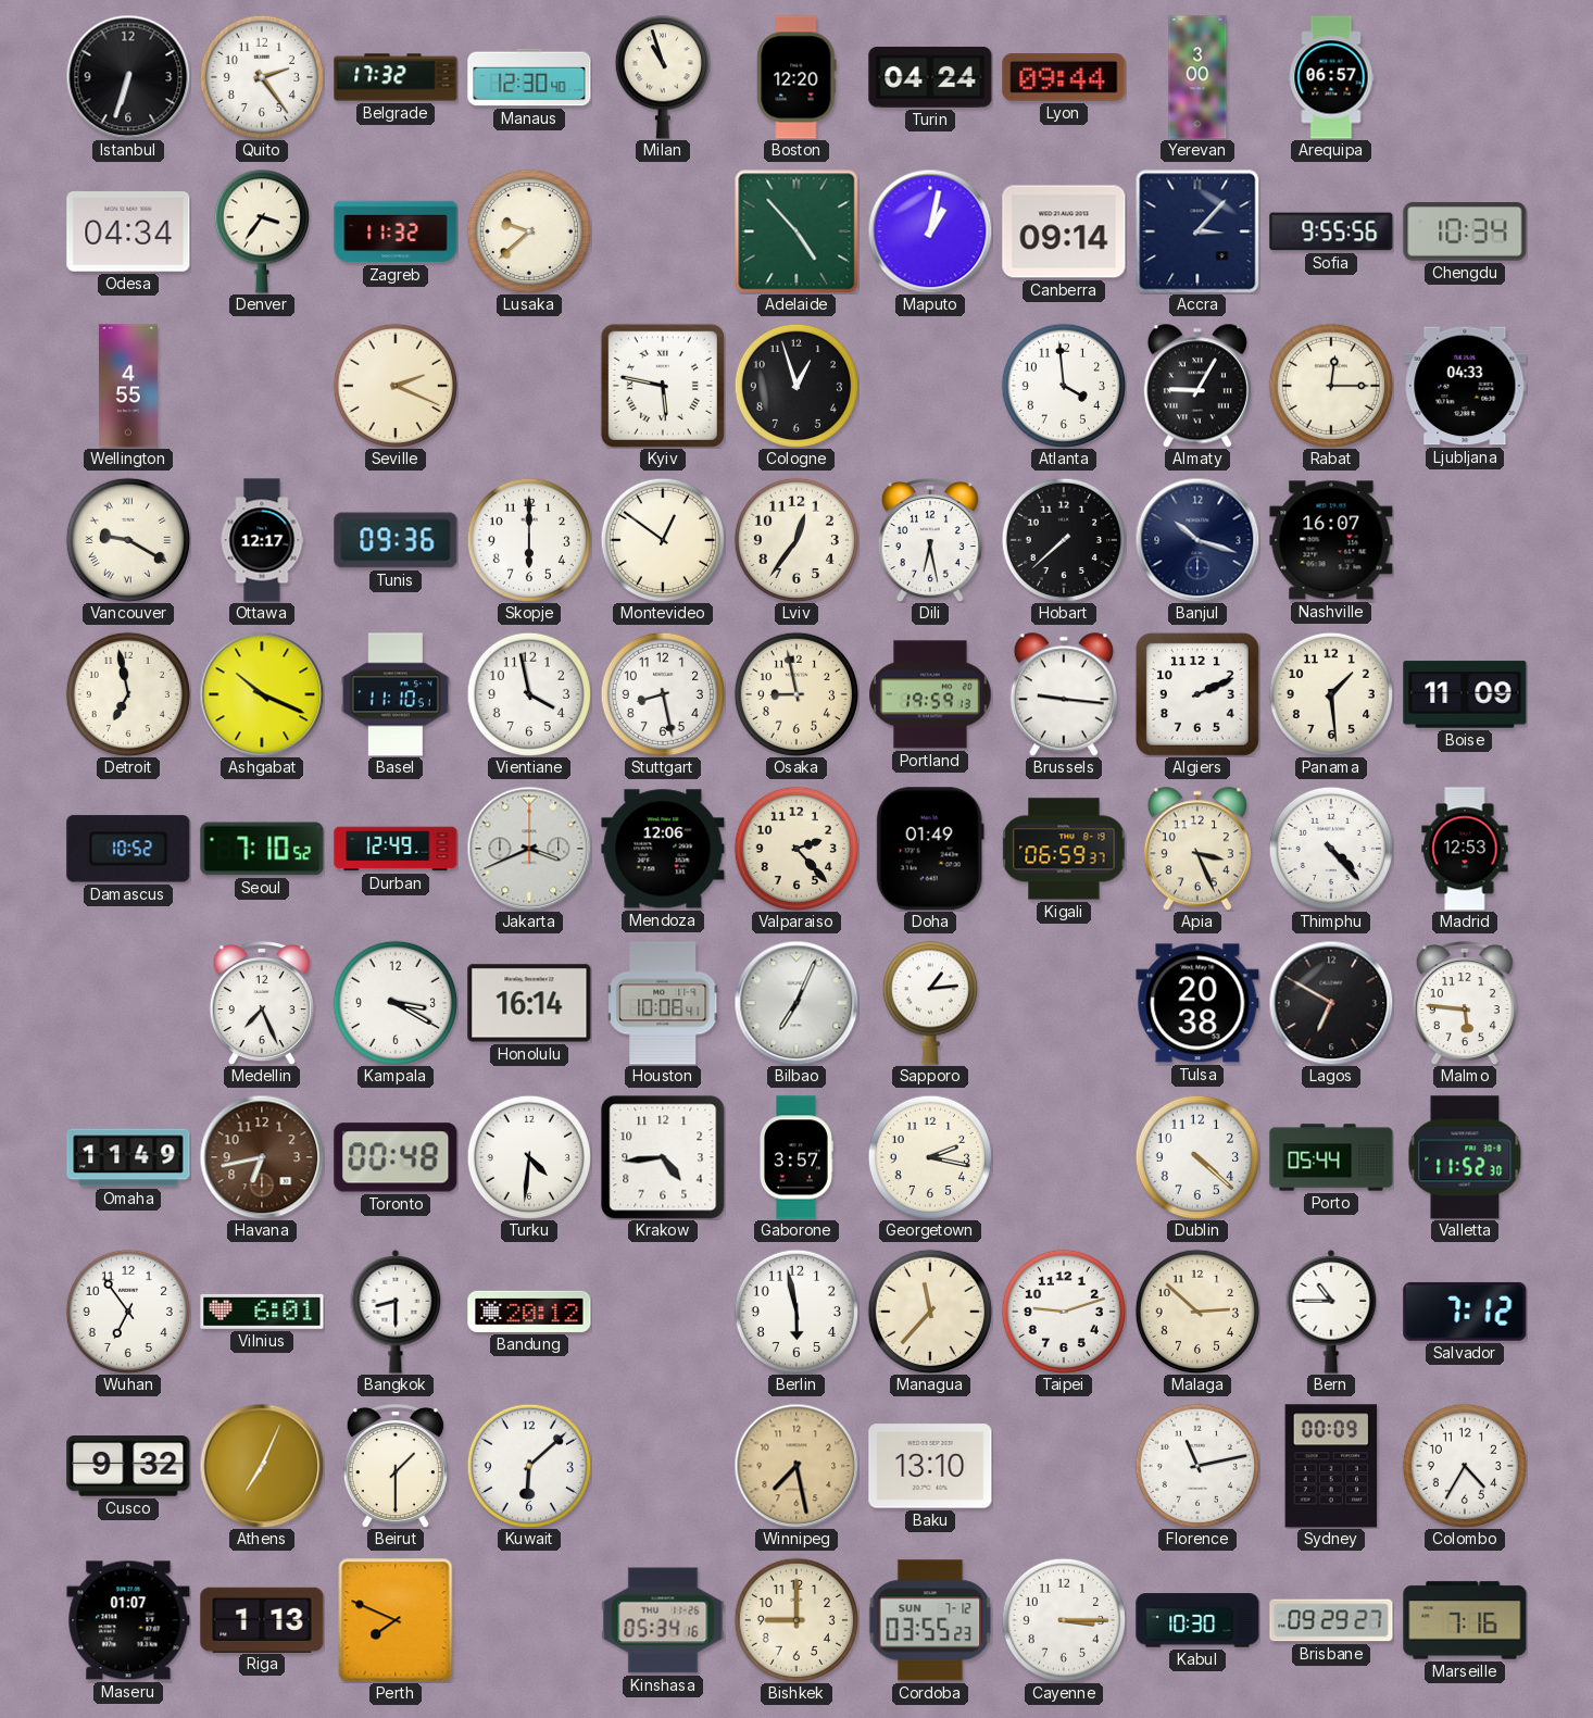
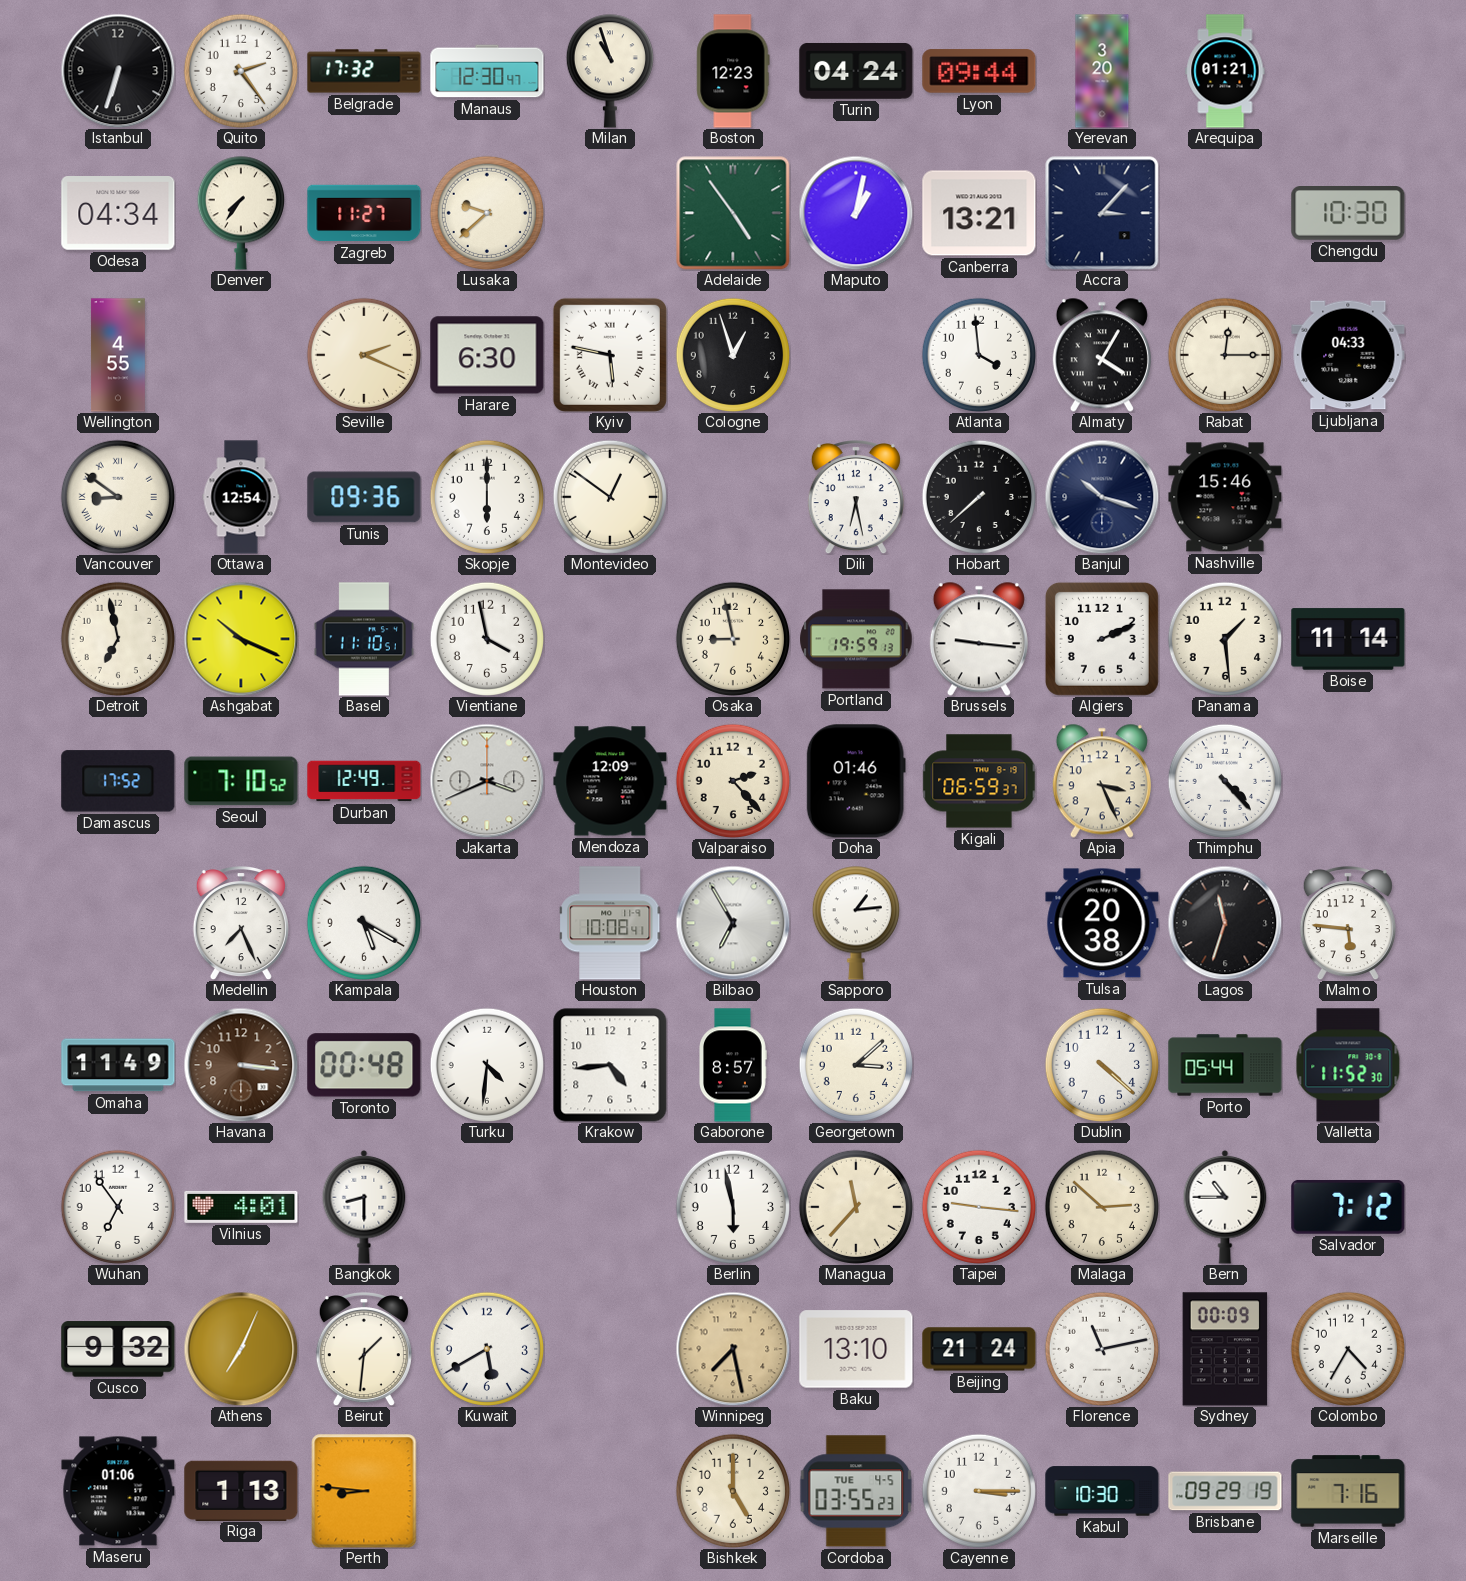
Manaus: 12:30:40 -> 12:30:47
Boston: 12:20 -> 12:23
Yerevan: 3:00 -> 3:20
Arequipa: 06:57 -> 01:21
Denver: 3:36 -> 7:36
Zagreb: 11:32 -> 11:27
Adelaide: 4:53 -> 4:54
Canberra: 09:14 -> 13:21
Sofia: 9:55 -> none
Chengdu: 10:34 -> 10:30
Harare: none -> 6:30
Almaty: 9:05 -> 4:05
Vancouver: 9:20 -> 8:51
Ottawa: 12:17 -> 12:54
Lviv: 12:36 -> none
Nashville: 16:07 -> 15:46
Stuttgart: 8:28 -> none
Boise: 11:09 -> 11:14
Damascus: 10:52 -> 17:52
Mendoza: 12:06 -> 12:09
Doha: 01:49 -> 01:46
Madrid: 12:53 -> none
Kampala: 3:20 -> 5:20
Honolulu: 16:14 -> none
Bilbao: 7:04 -> 6:55
Lagos: 6:50 -> 11:33
Havana: 6:43 -> 3:16
Gaborone: 3:57 -> 8:57
Georgetown: 2:17 -> 3:08
Vilnius: 6:01 -> 4:01
Bandung: 20:12 -> none
Taipei: 9:12 -> 9:16
Beirut: 1:30 -> 1:31
Kuwait: 6:08 -> 5:40
Beijing: none -> 21:24
Maseru: 01:07 -> 01:06
Perth: 7:49 -> 8:46
Kinshasa: 05:34 -> none
Bishkek: 9:00 -> 5:00
Cordoba date: SUN 7-12 -> TUE 4-5
Brisbane: 09:29:27 -> 09:29:19
